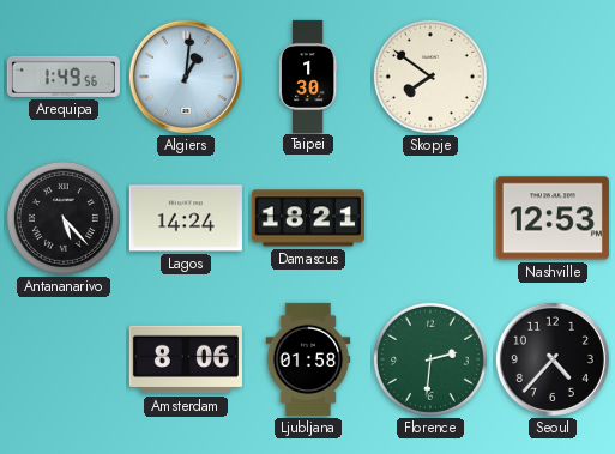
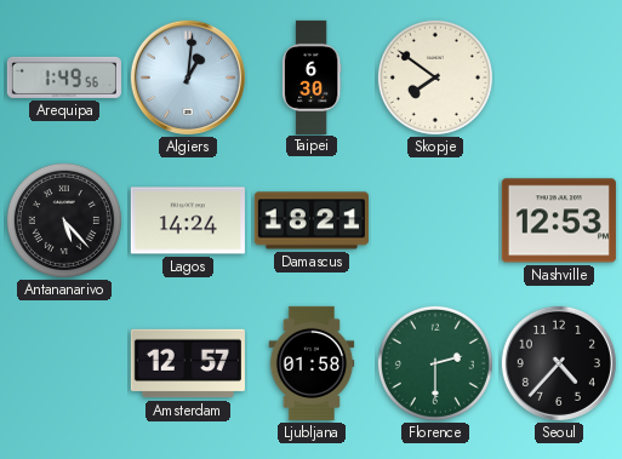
Taipei: 1:30 -> 6:30
Amsterdam: 8:06 -> 12:57
Florence: 2:31 -> 2:30
